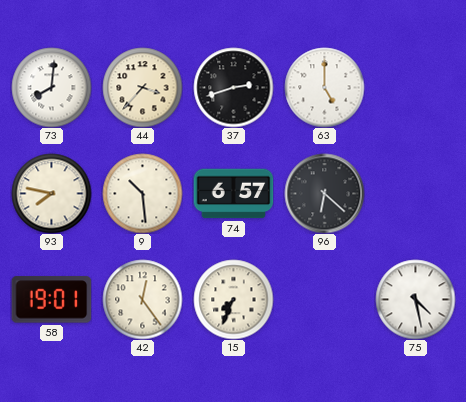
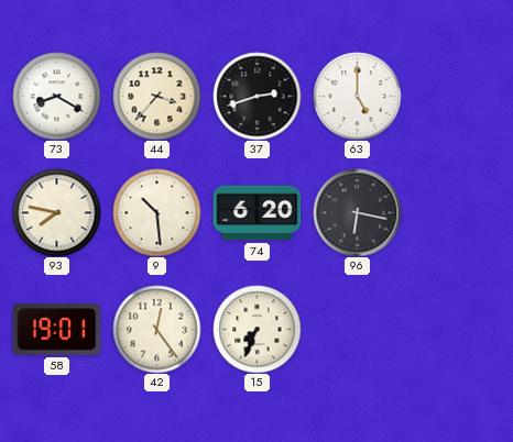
73: 8:01 -> 8:20
74: 6:57 -> 6:20
96: 6:22 -> 6:17
75: 4:28 -> none
